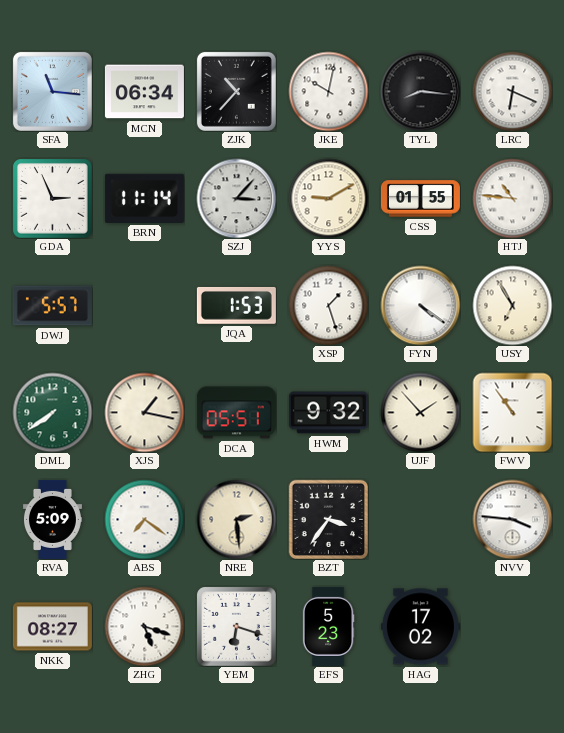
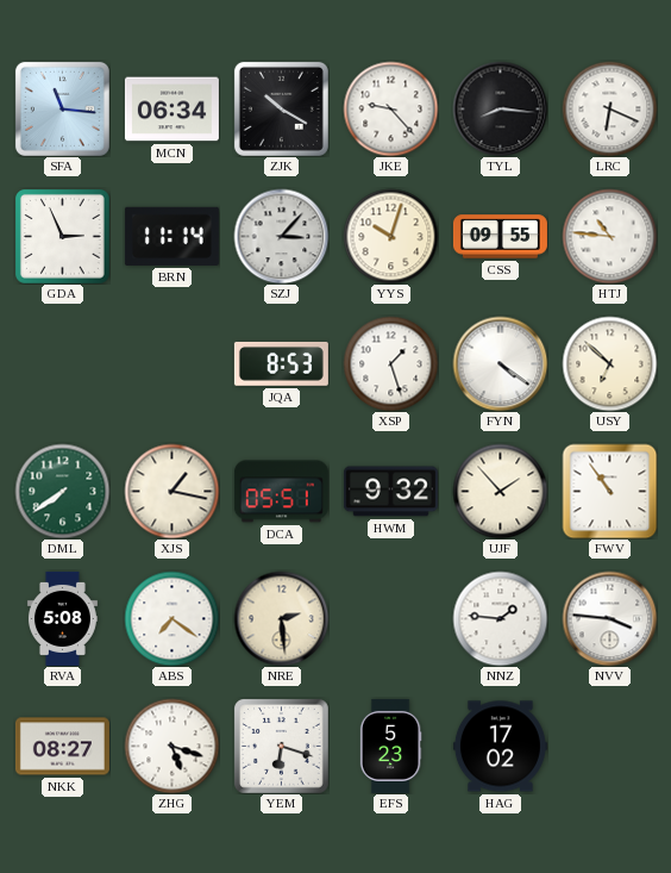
ZJK: 10:37 -> 10:20
JKE: 10:02 -> 9:23
YYS: 9:10 -> 10:03
CSS: 01:55 -> 09:55
DWJ: 5:57 -> none
JQA: 1:53 -> 8:53
USY: 6:55 -> 6:52
RVA: 5:09 -> 5:08
BZT: 3:36 -> none
NNZ: none -> 1:46
